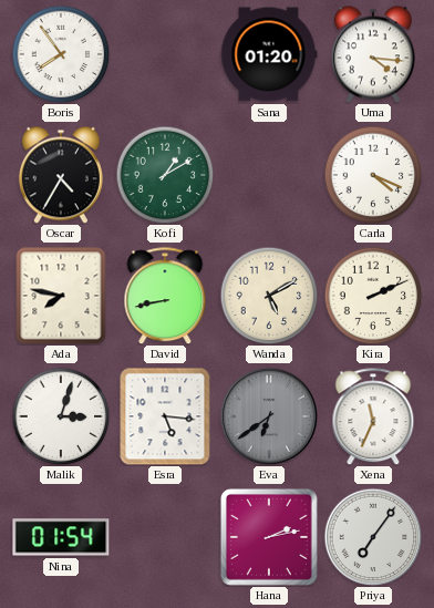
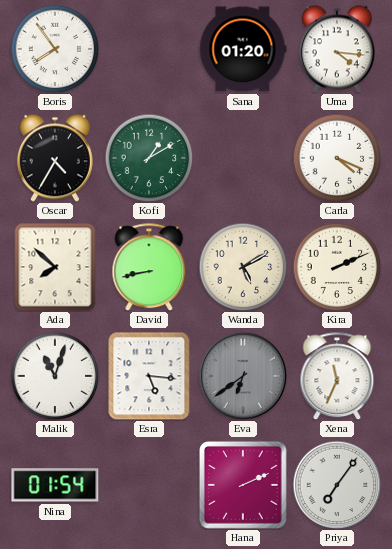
Ada: 7:47 -> 7:52
Malik: 3:03 -> 11:03
Hana: 2:13 -> 2:11
